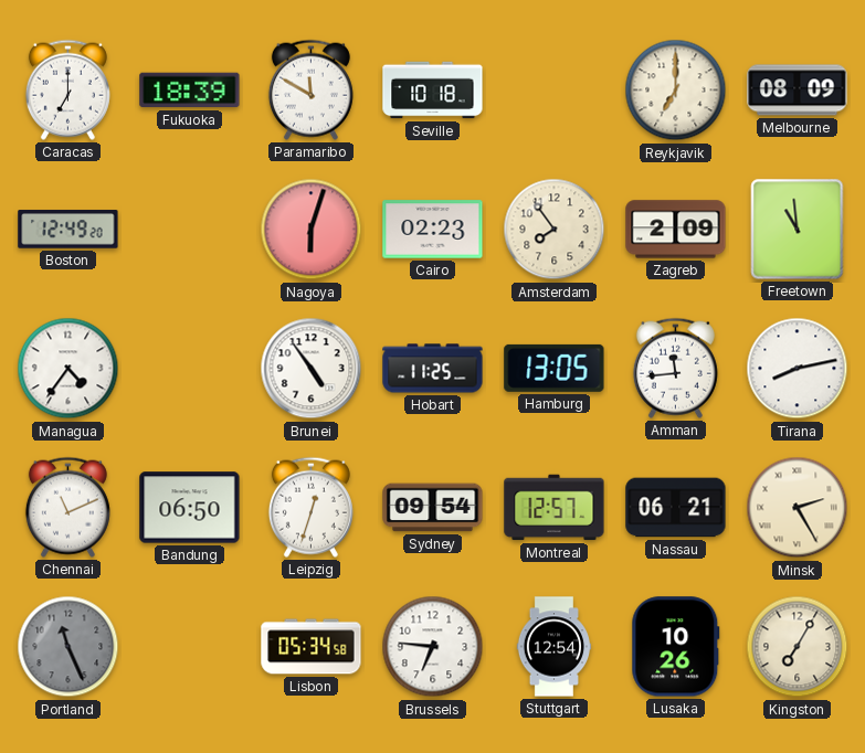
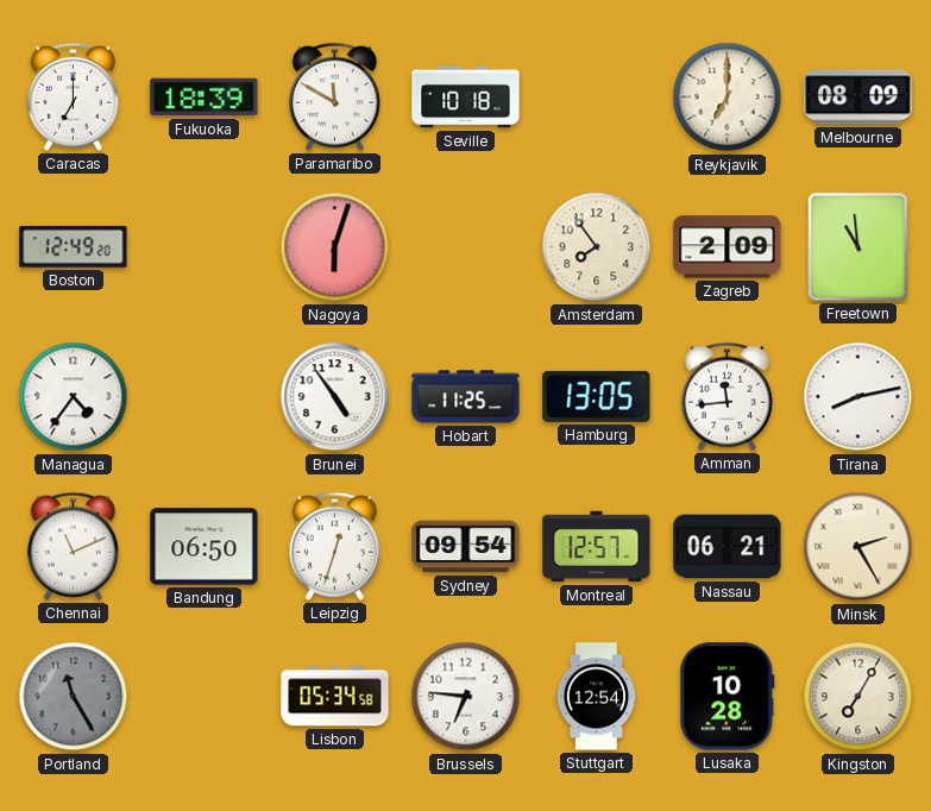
Cairo: 02:23 -> none
Portland: 11:26 -> 11:25
Lusaka: 10:26 -> 10:28
